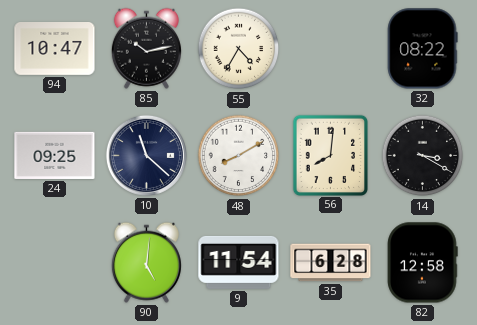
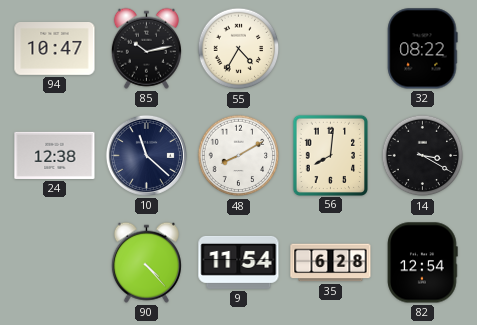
24: 09:25 -> 12:38
90: 5:01 -> 4:23
82: 12:58 -> 12:54
